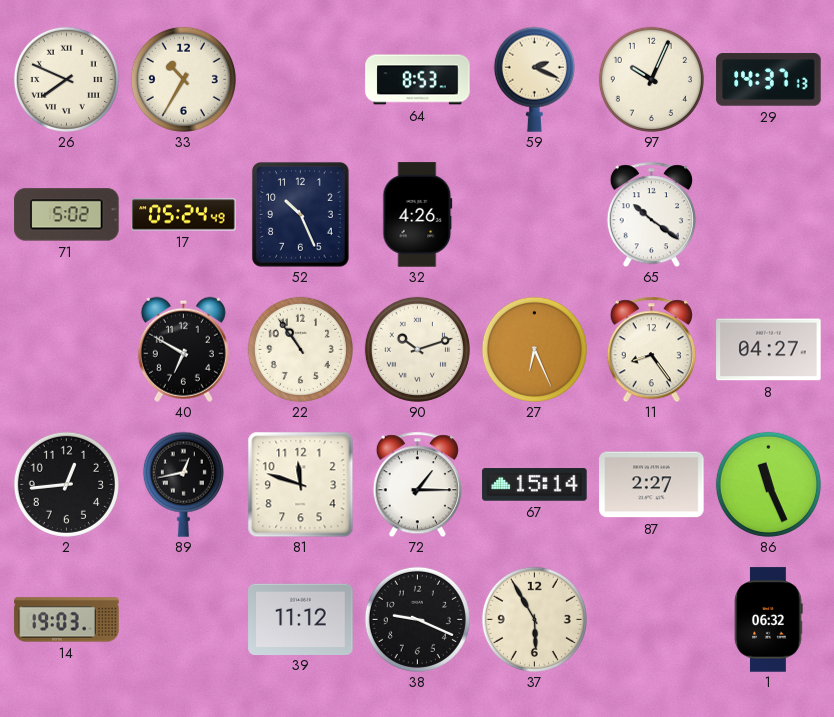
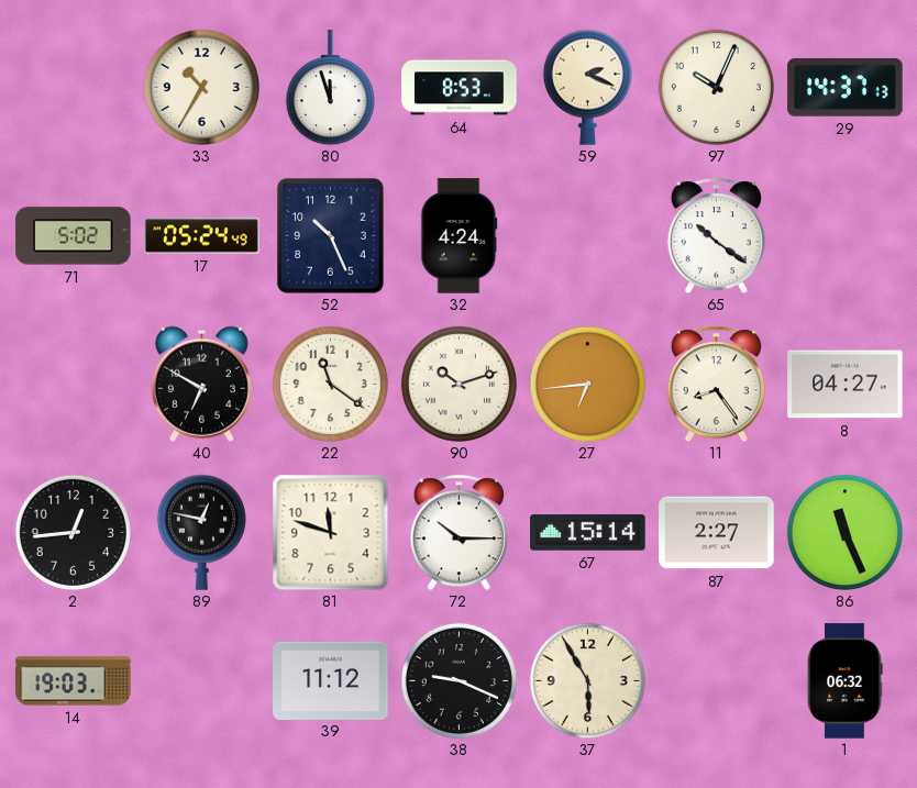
26: 7:49 -> none
80: none -> 11:57
32: 4:26 -> 4:24
22: 10:54 -> 11:21
27: 6:26 -> 6:44
89: 12:43 -> 12:47
72: 1:15 -> 10:15
